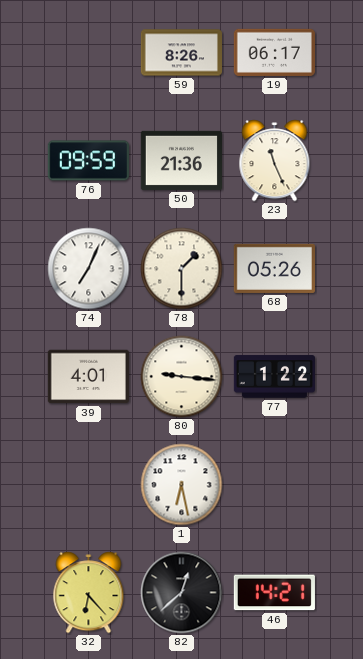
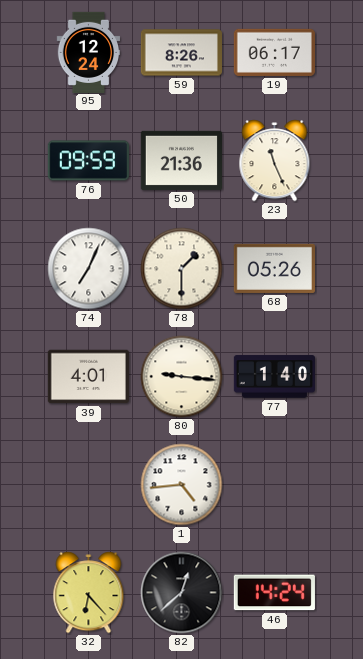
95: none -> 12:24
77: 1:22 -> 1:40
1: 6:28 -> 4:44
46: 14:21 -> 14:24
